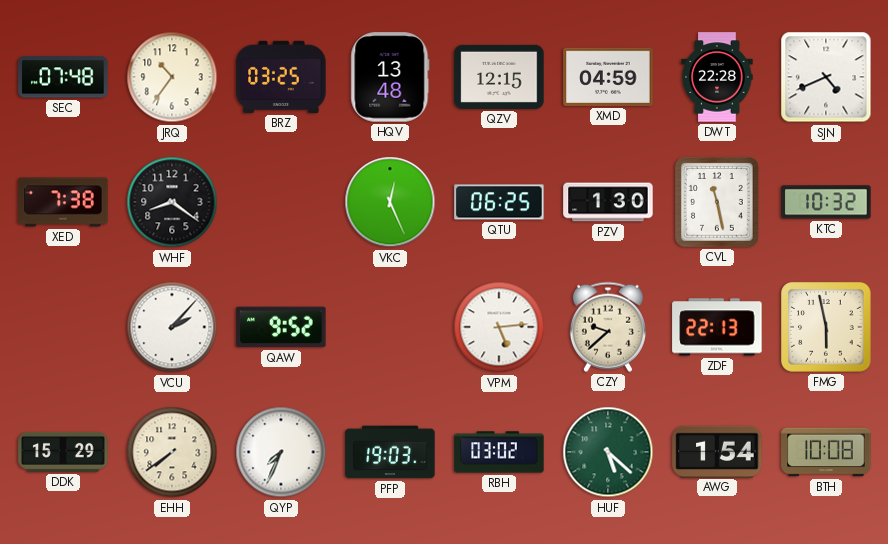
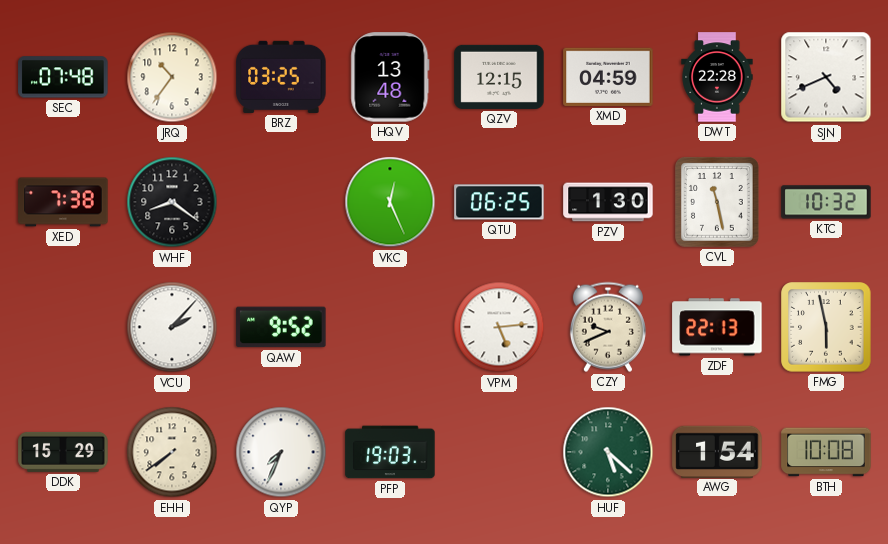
CZY: 9:38 -> 9:41
RBH: 03:02 -> none
